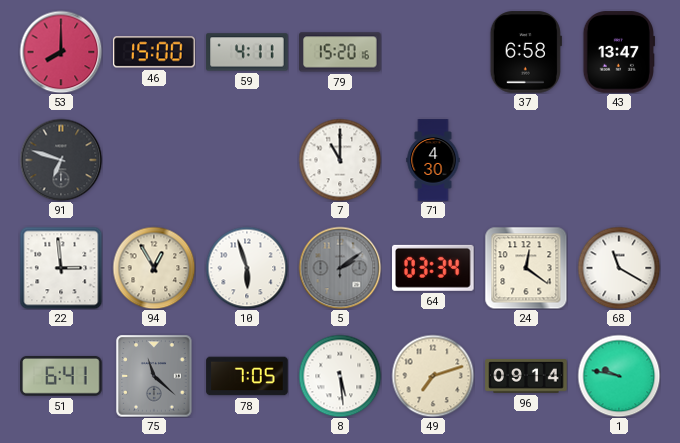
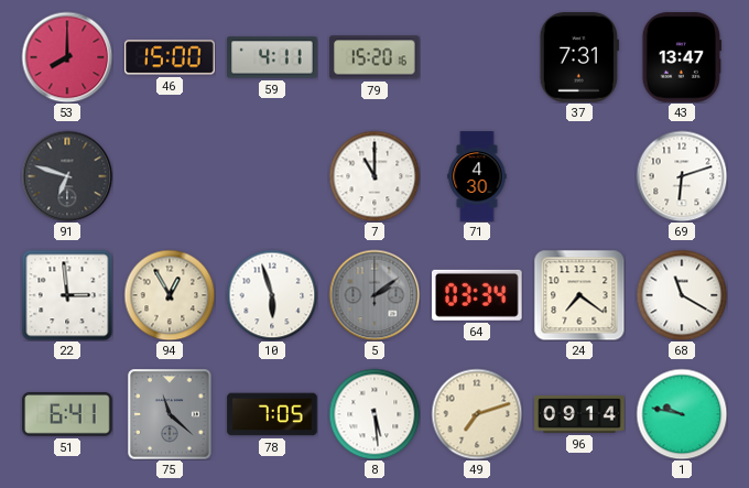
37: 6:58 -> 7:31
69: none -> 6:12
24: 12:21 -> 7:21
